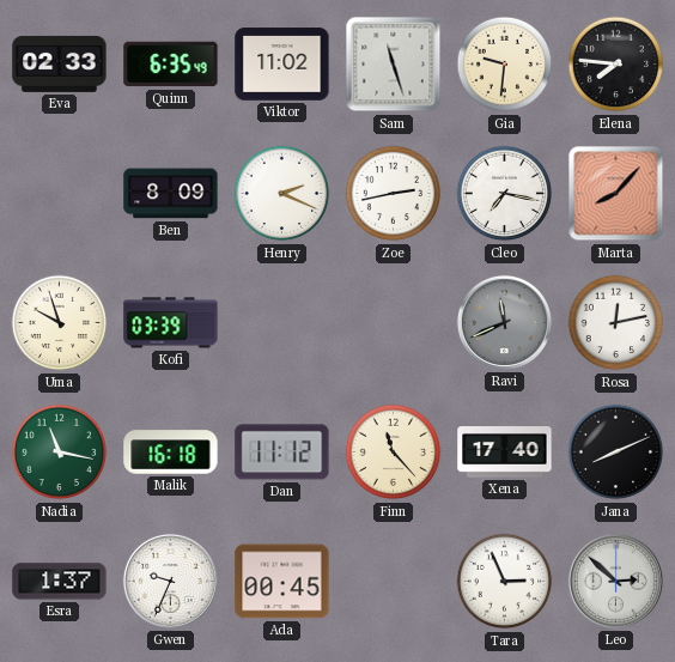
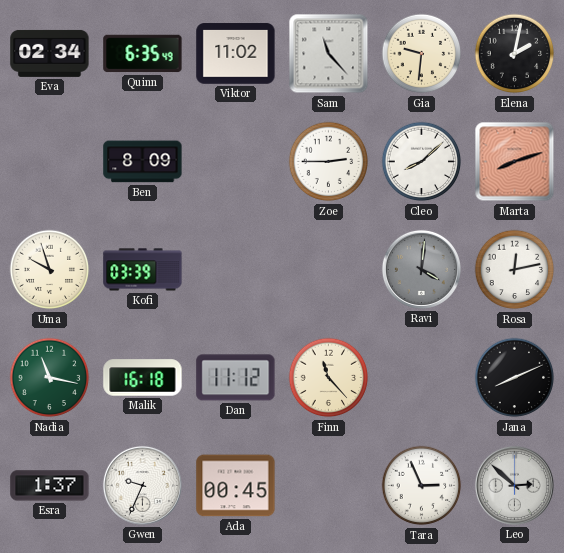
Eva: 02:33 -> 02:34
Sam: 11:27 -> 11:23
Elena: 7:46 -> 2:02
Henry: 2:19 -> none
Zoe: 2:43 -> 2:45
Cleo: 7:17 -> 8:08
Marta: 8:07 -> 8:12
Ravi: 11:41 -> 4:01
Xena: 17:40 -> none
